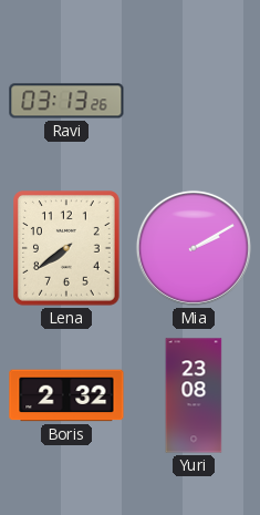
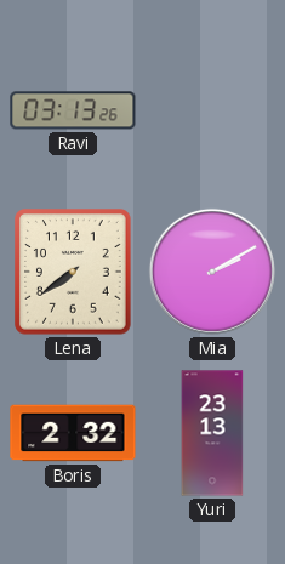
Yuri: 23:08 -> 23:13
